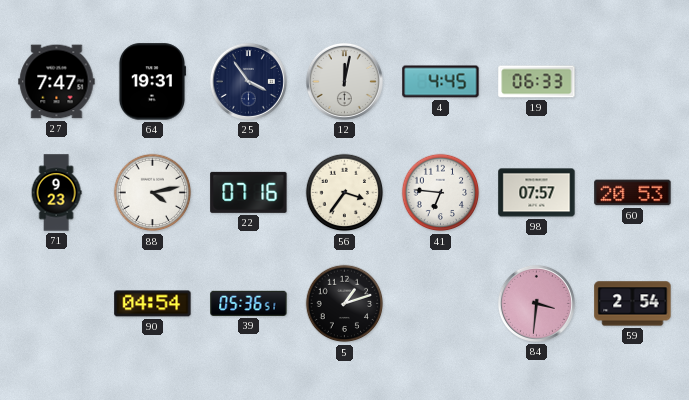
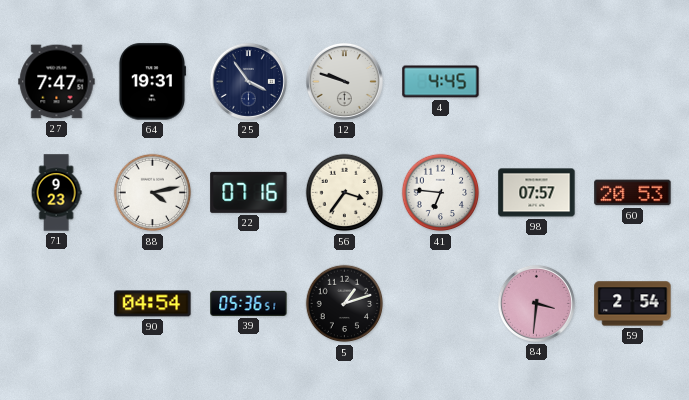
12: 12:02 -> 9:48
19: 06:33 -> none
